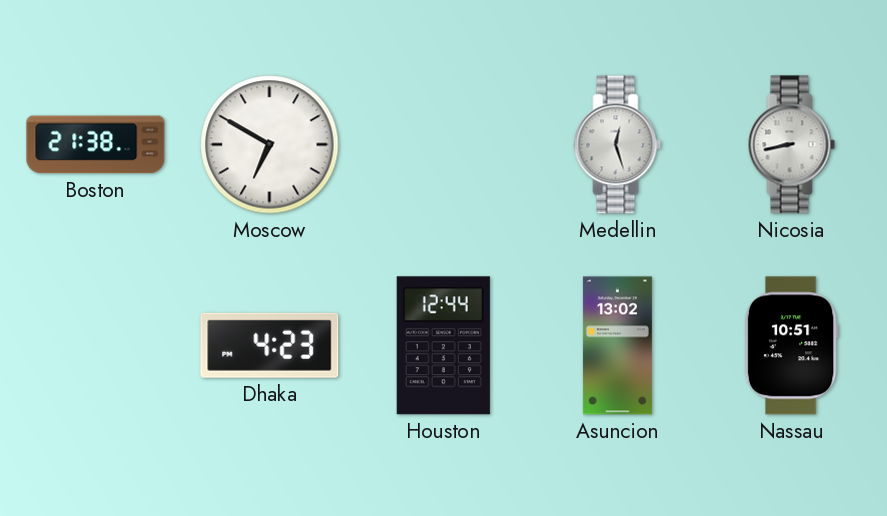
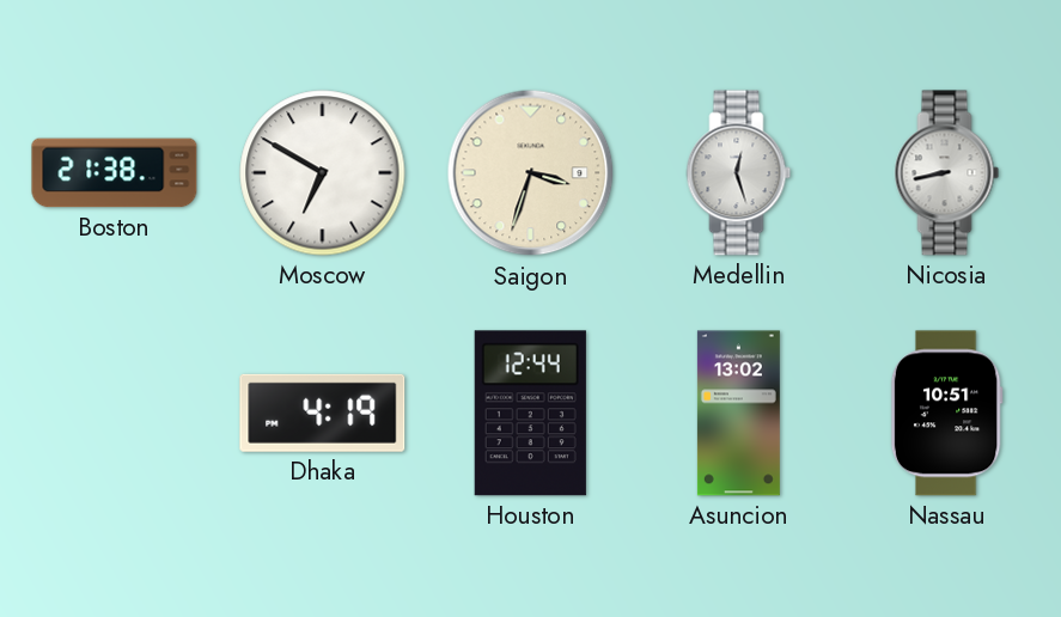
Saigon: none -> 3:33
Dhaka: 4:23 -> 4:19
